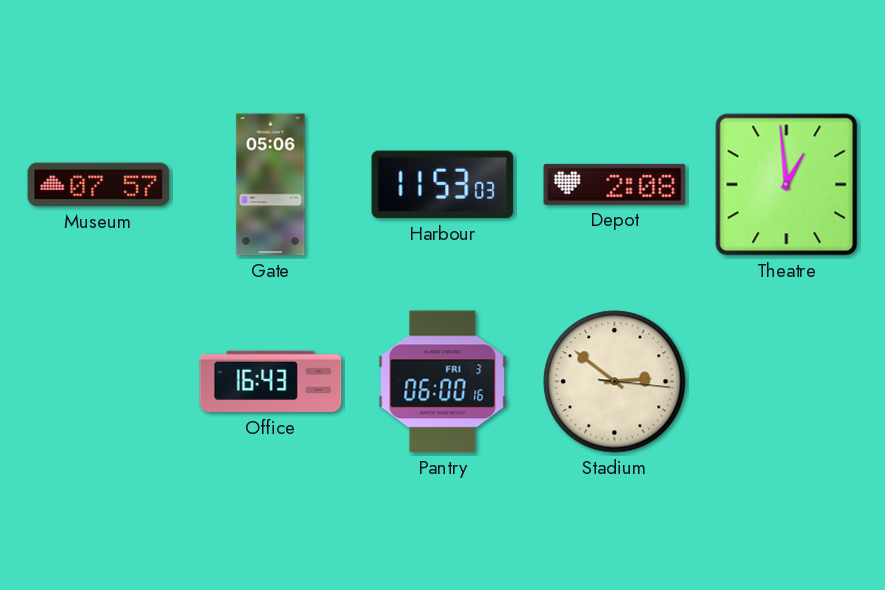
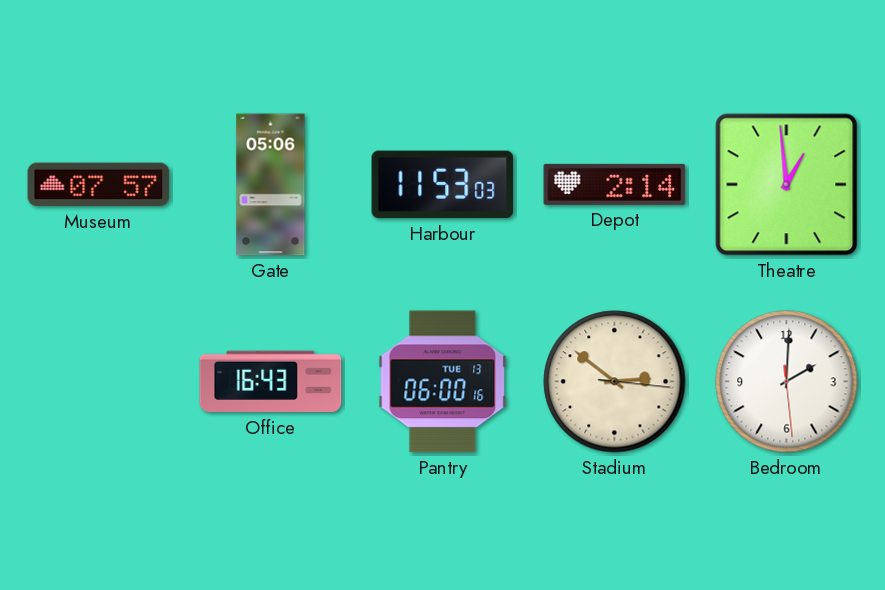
Depot: 2:08 -> 2:14
Pantry date: FRI 3 -> TUE 13
Bedroom: none -> 2:00
